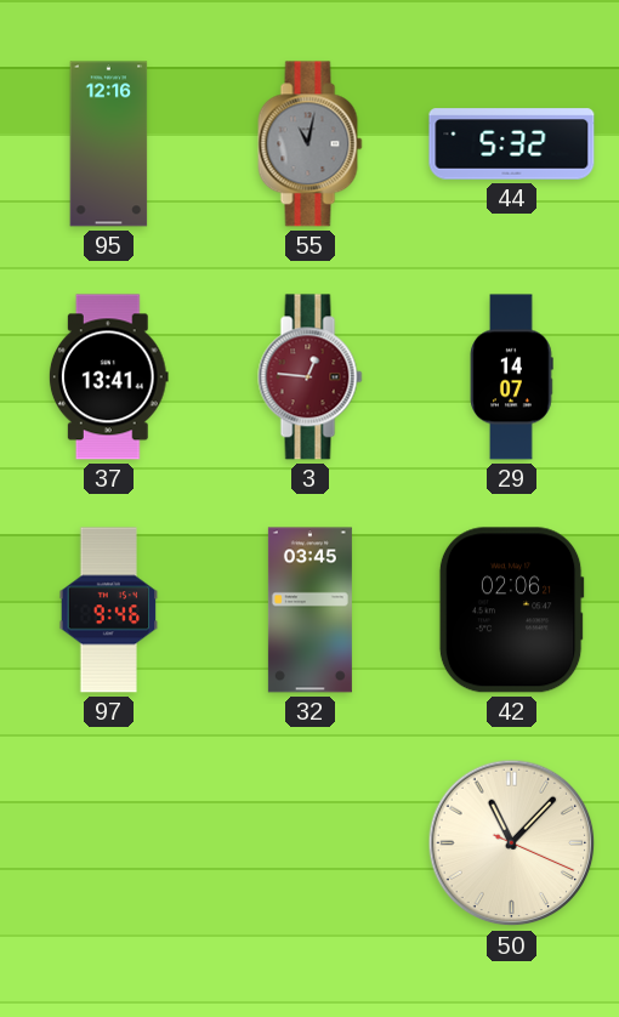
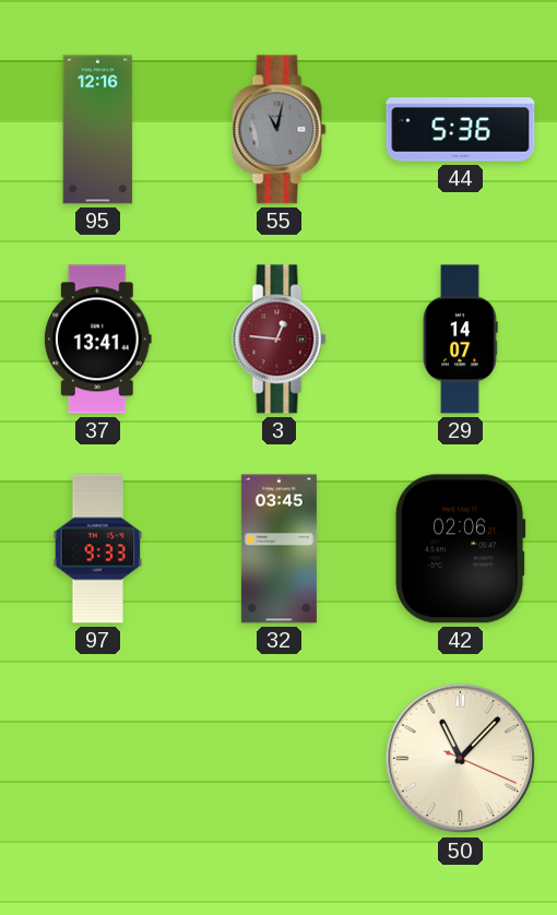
44: 5:32 -> 5:36
97: 9:46 -> 9:33
